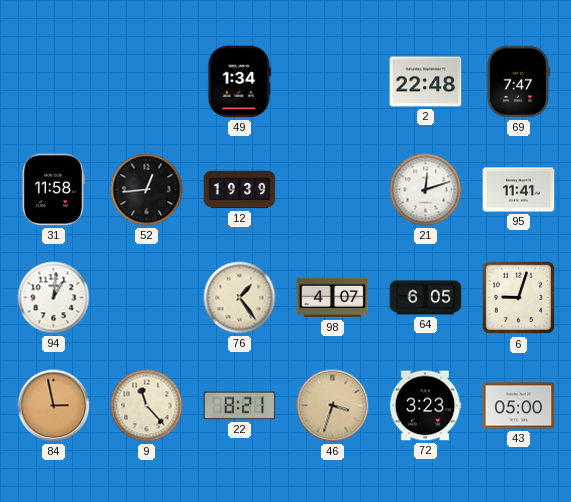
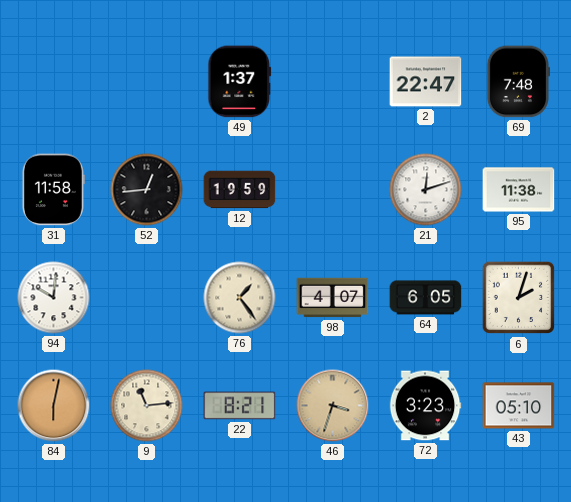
49: 1:34 -> 1:37
2: 22:48 -> 22:47
69: 7:47 -> 7:48
12: 19:39 -> 19:59
95: 11:41 -> 11:38
94: 1:01 -> 10:01
6: 9:03 -> 2:03
84: 2:58 -> 6:02
9: 11:23 -> 11:14
43: 05:00 -> 05:10
